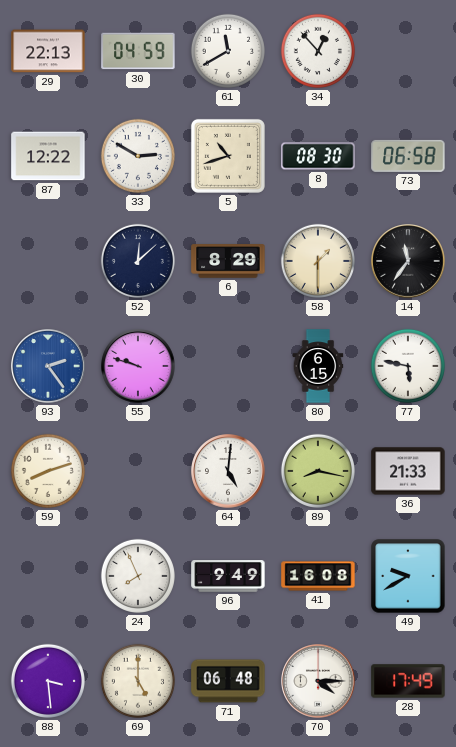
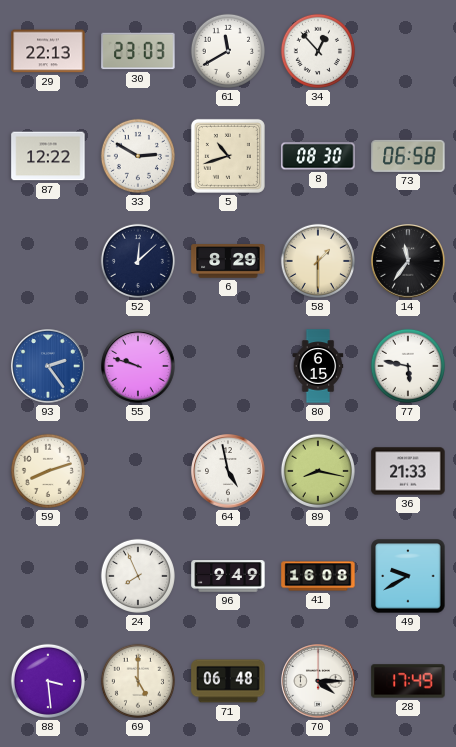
30: 04:59 -> 23:03
64: 5:01 -> 4:58
